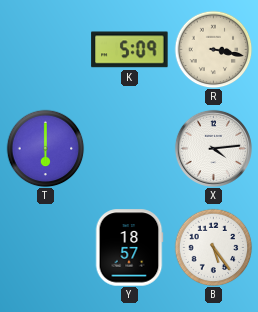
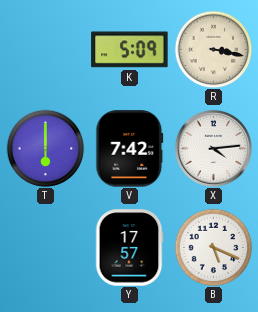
V: none -> 7:42
Y: 18:57 -> 17:57
B: 5:24 -> 5:19
